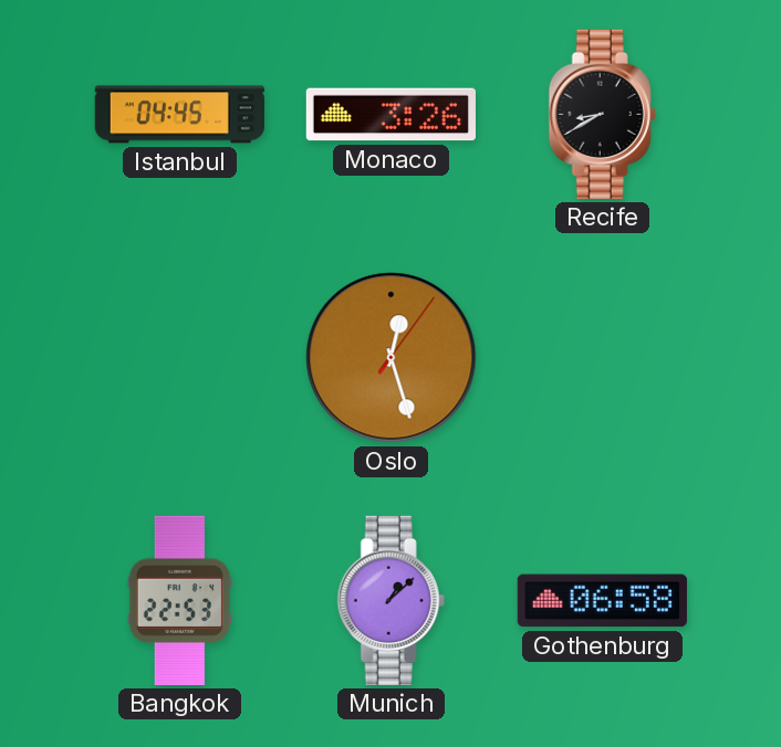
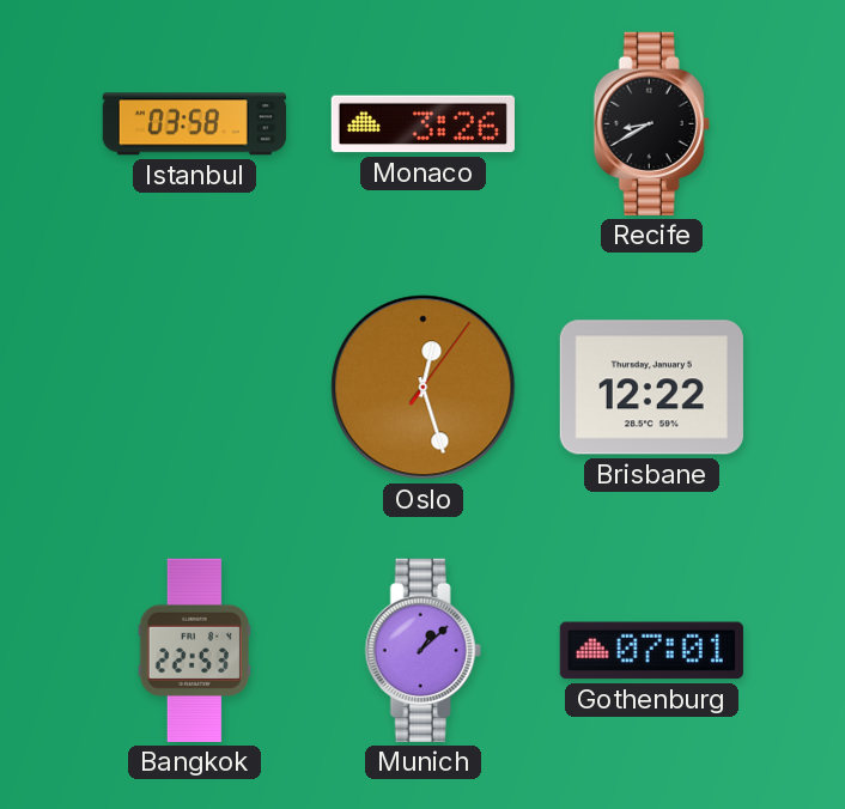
Istanbul: 04:45 -> 03:58
Brisbane: none -> 12:22
Gothenburg: 06:58 -> 07:01
